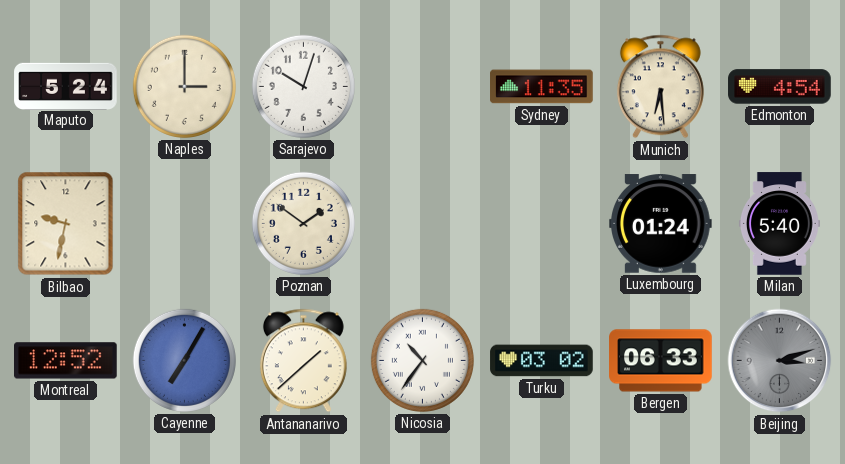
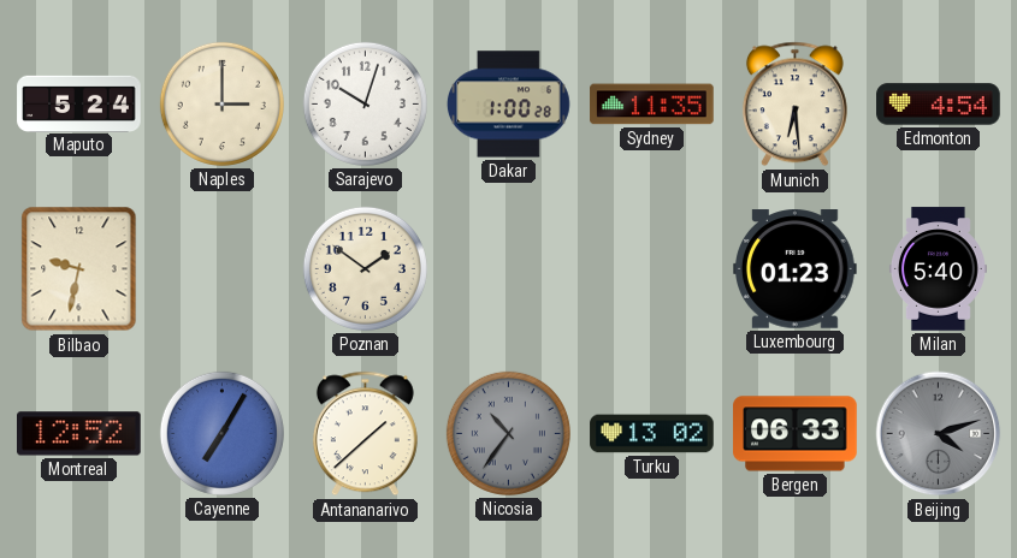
Dakar: none -> 1:00
Luxembourg: 01:24 -> 01:23
Nicosia dial: white -> grey
Turku: 03:02 -> 13:02
Beijing: 3:12 -> 4:12
